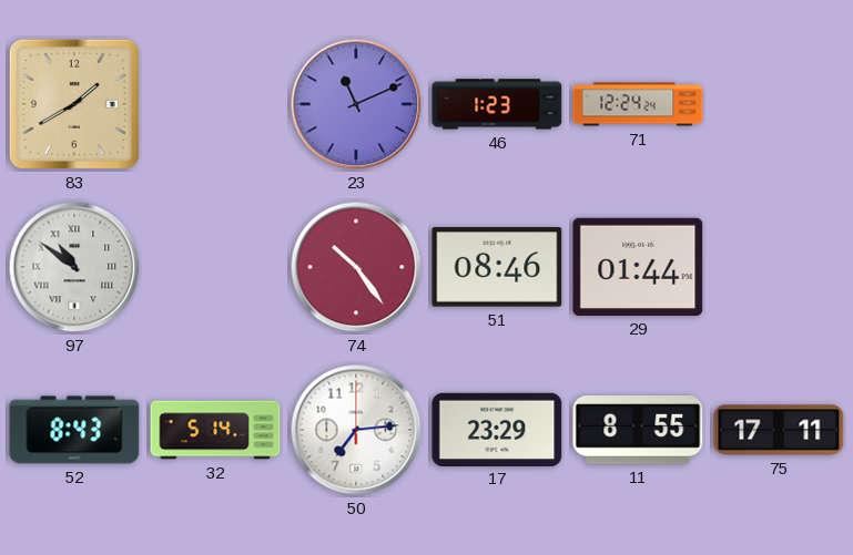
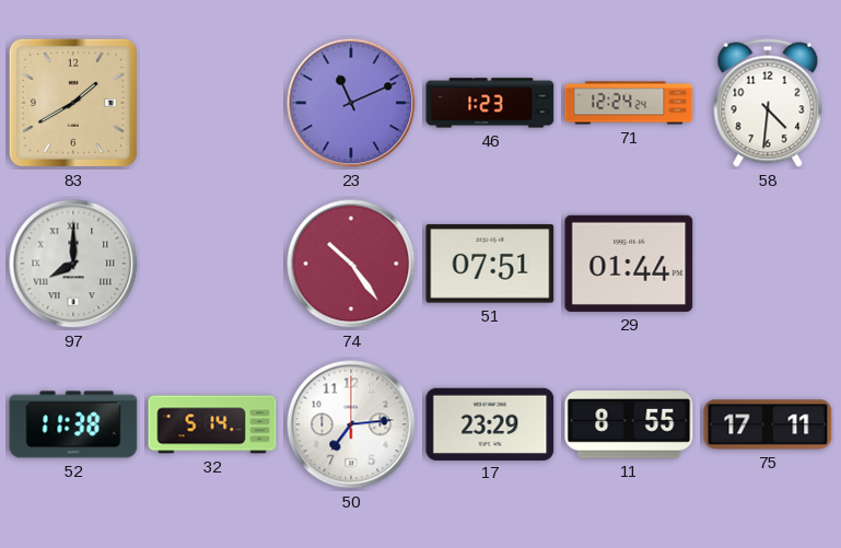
58: none -> 4:31
97: 10:51 -> 8:00
51: 08:46 -> 07:51
52: 8:43 -> 11:38
